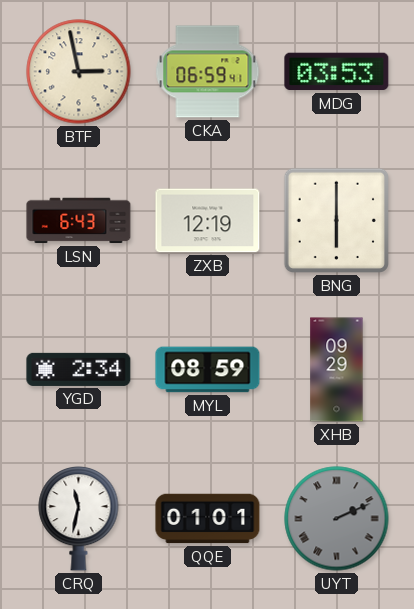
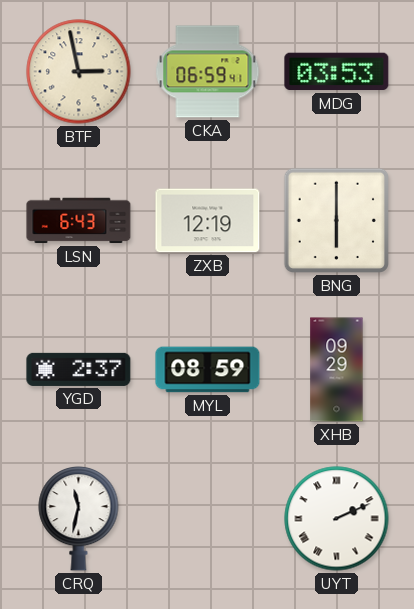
YGD: 2:34 -> 2:37
QQE: 01:01 -> none
UYT dial: grey -> white
